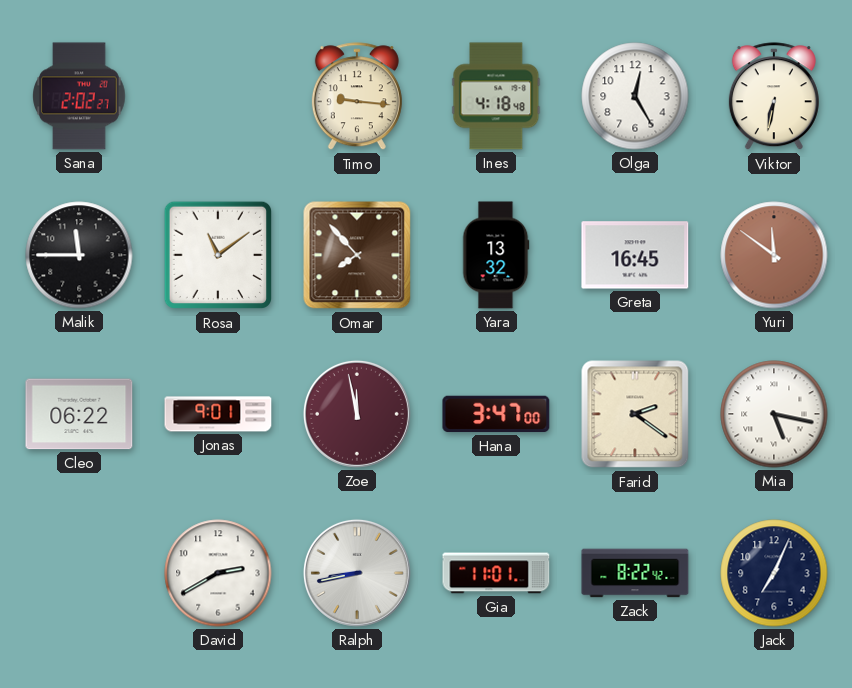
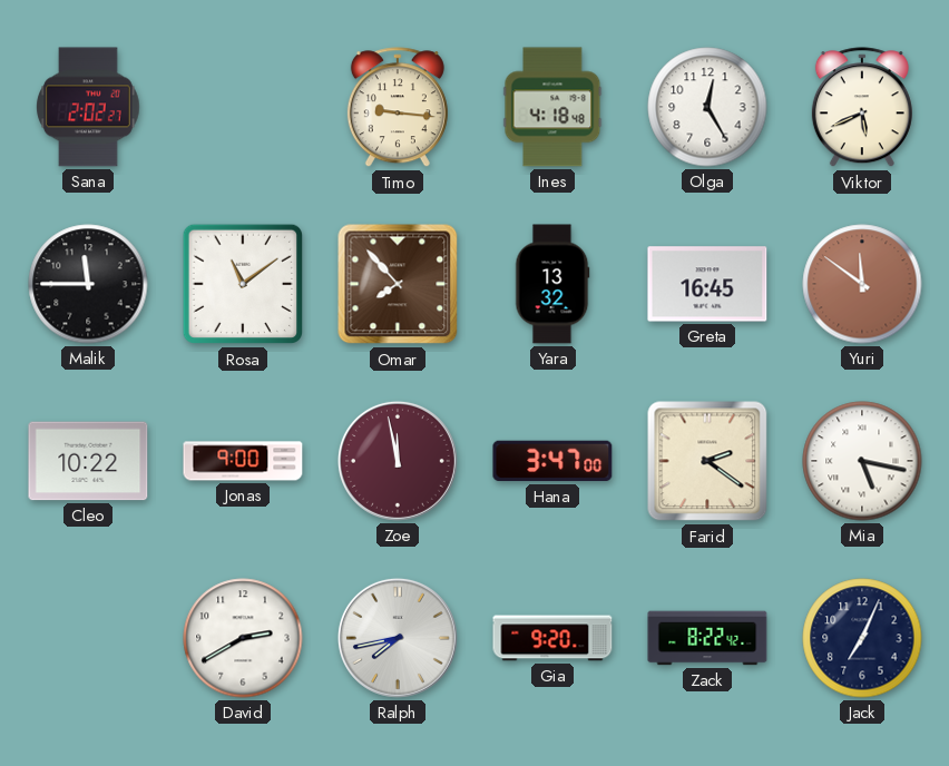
Viktor: 6:32 -> 5:41
Cleo: 06:22 -> 10:22
Jonas: 9:01 -> 9:00
Ralph: 8:43 -> 7:43
Gia: 11:01 -> 9:20
